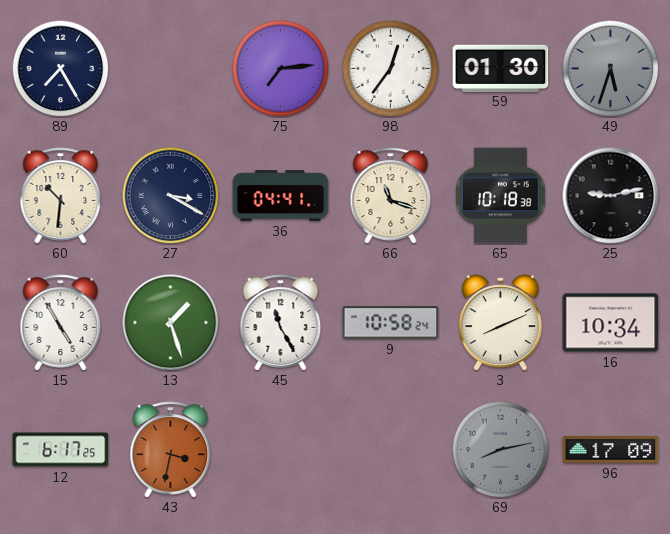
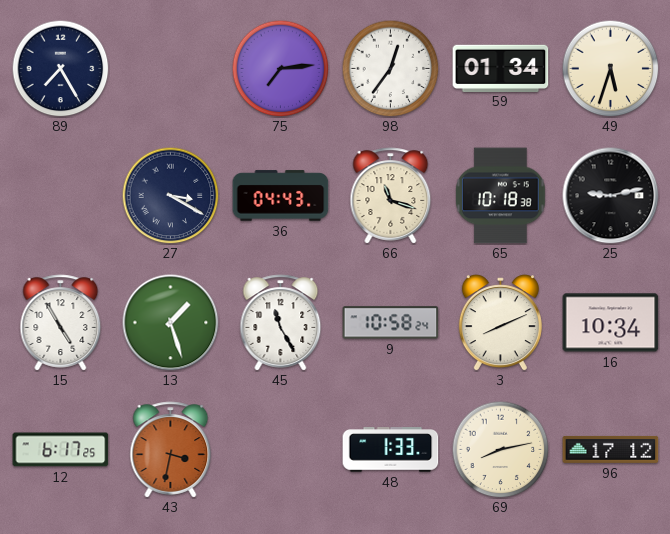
59: 01:30 -> 01:34
49 dial: grey -> cream
60: 10:31 -> none
36: 04:41 -> 04:43
48: none -> 1:33
69 dial: grey -> cream
96: 17:09 -> 17:12
